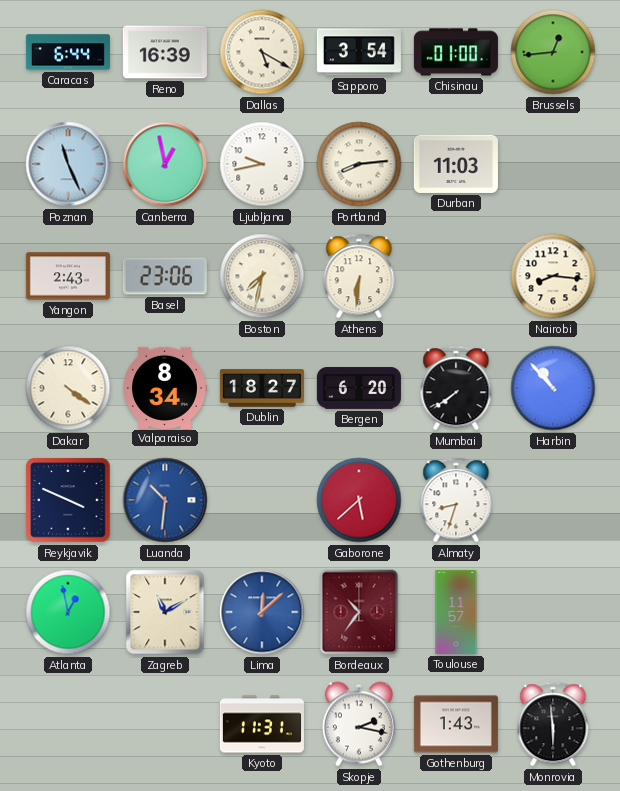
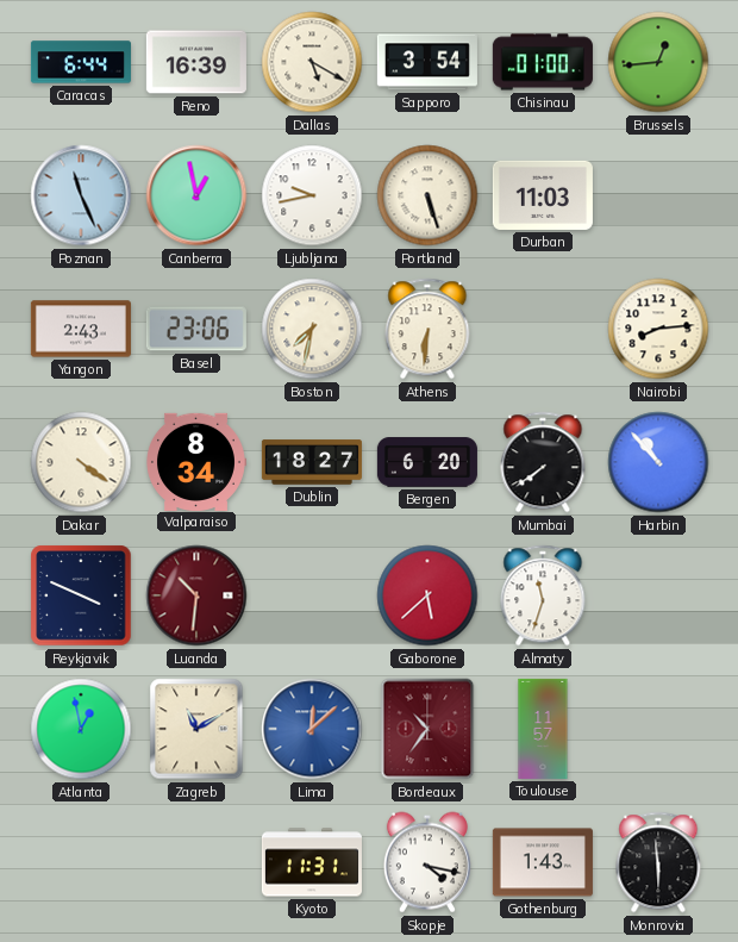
Portland: 8:14 -> 5:27
Nairobi: 8:16 -> 8:14
Luanda dial: blue -> burgundy
Almaty: 8:33 -> 11:33
Skopje: 2:17 -> 4:17
